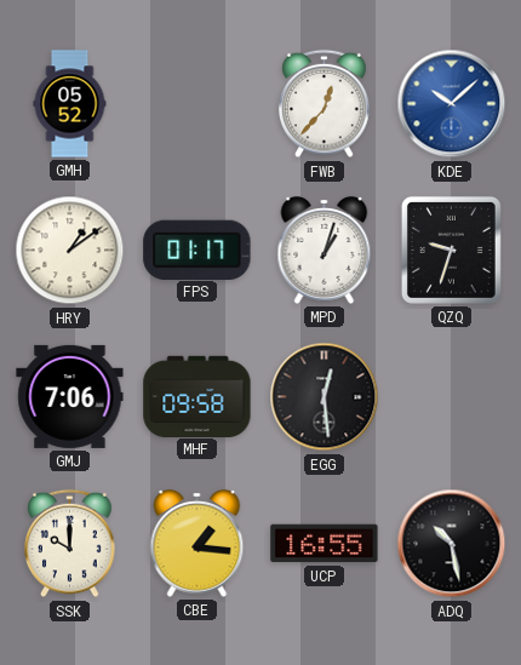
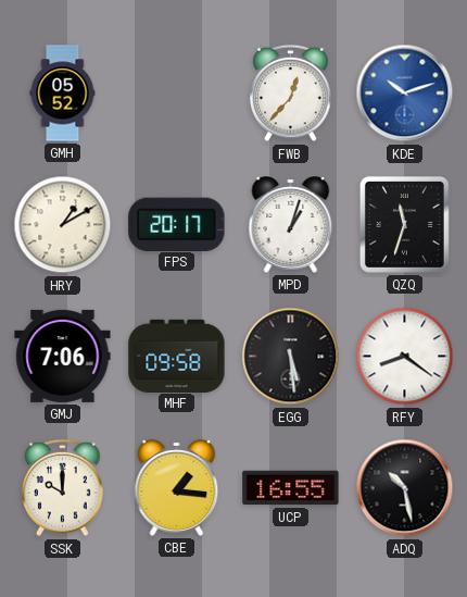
KDE: 10:08 -> 10:12
HRY: 1:09 -> 1:10
FPS: 01:17 -> 20:17
QZQ: 9:33 -> 11:33
EGG: 12:29 -> 5:29
RFY: none -> 8:21
